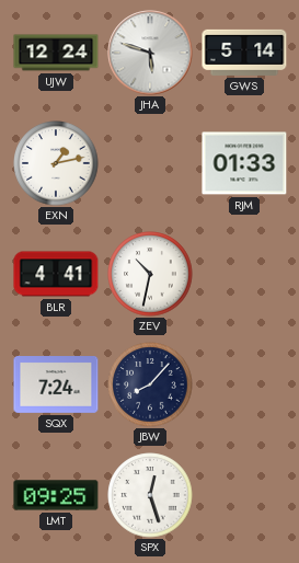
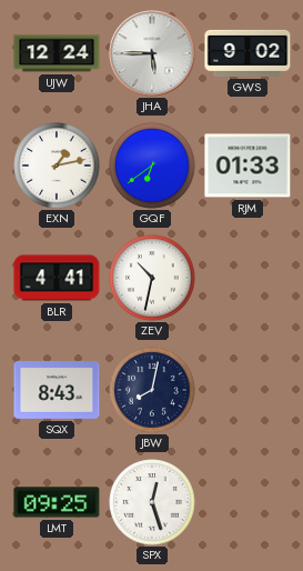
JHA: 5:48 -> 5:45
GWS: 5:14 -> 9:02
GQF: none -> 6:39
SQX: 7:24 -> 8:43
JBW: 8:07 -> 8:02
